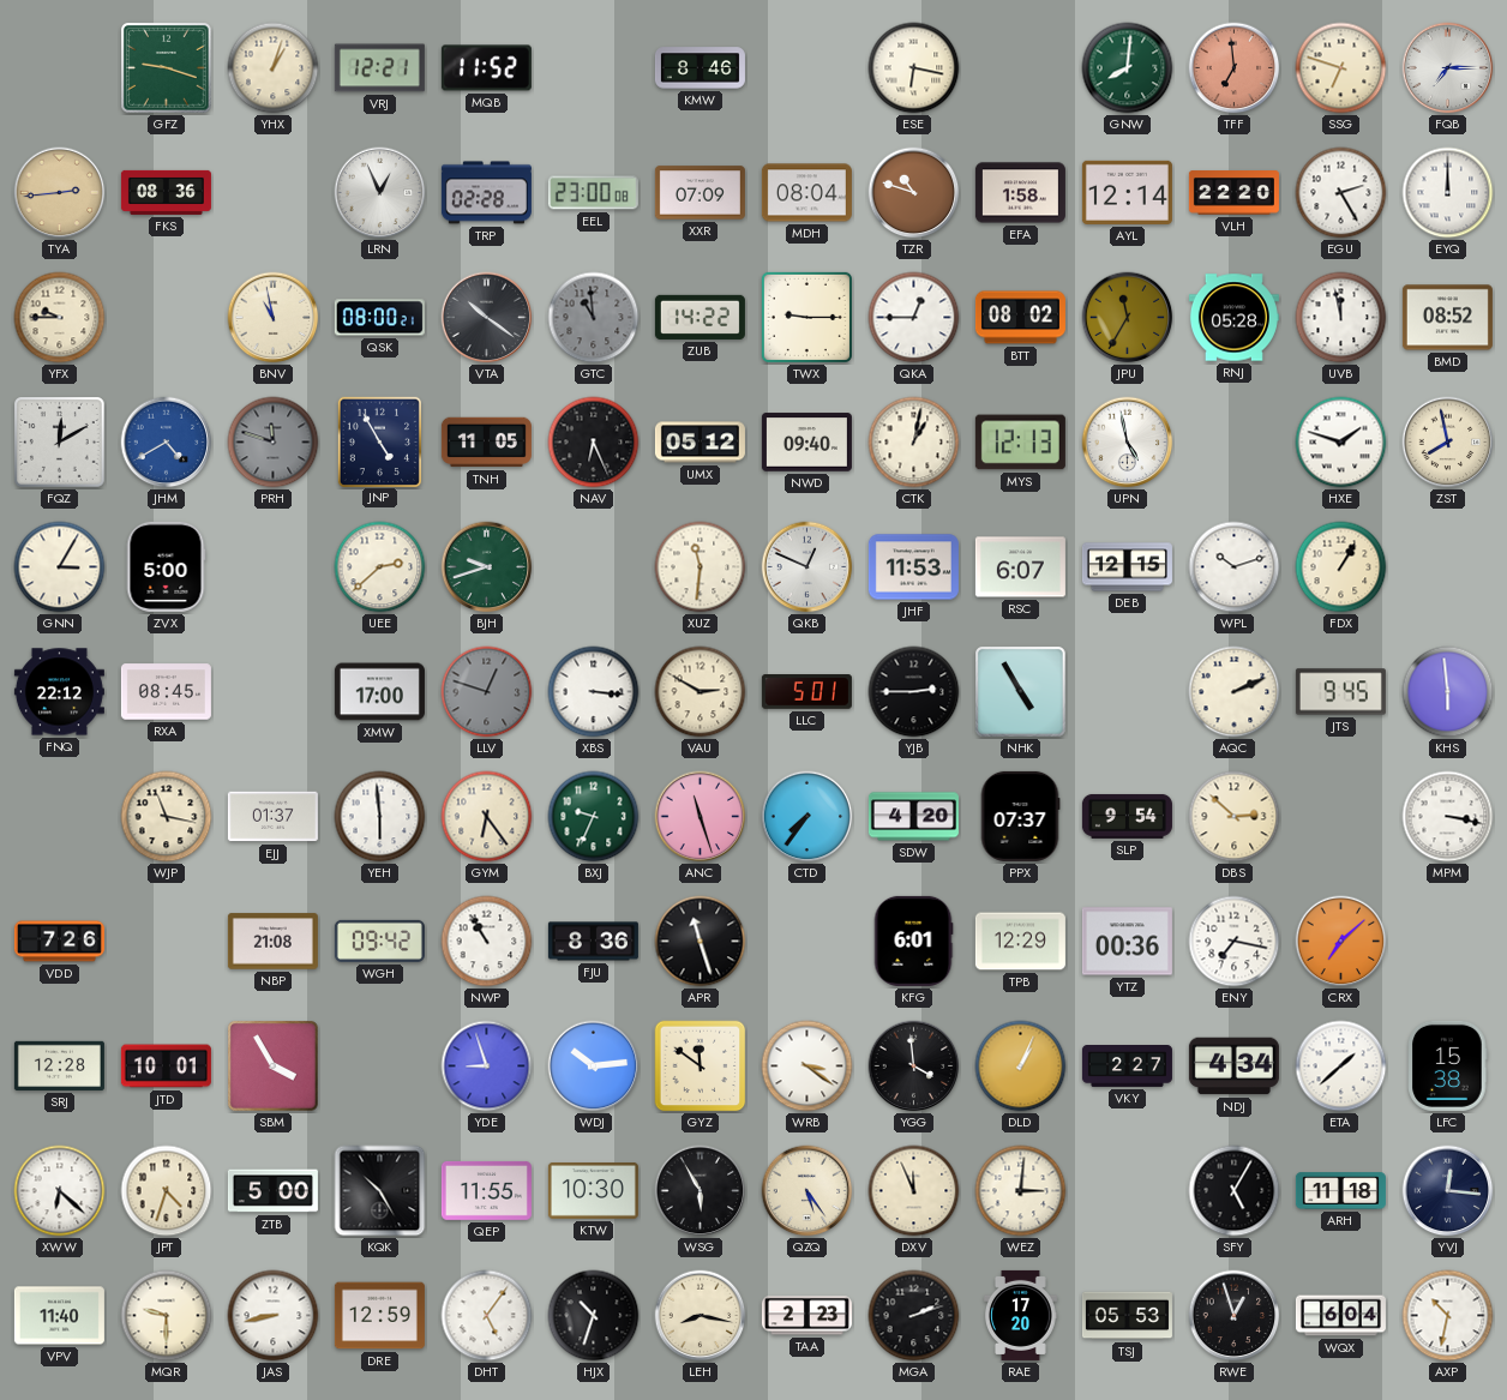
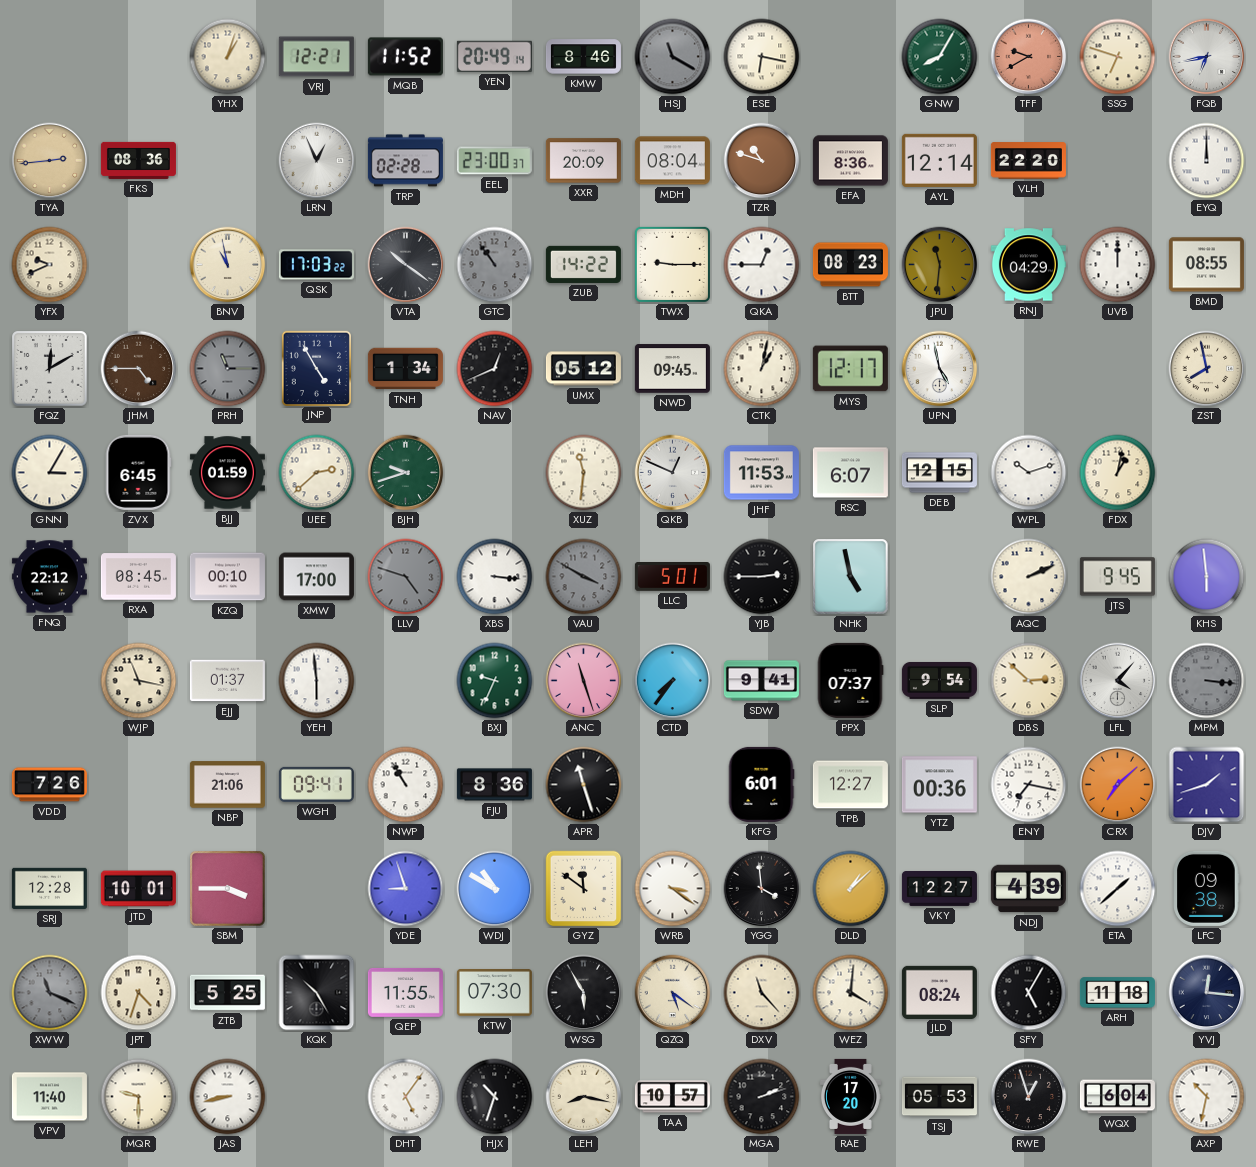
GFZ: 9:18 -> none
YEN: none -> 20:49
HSJ: none -> 11:20
GNW: 8:01 -> 8:05
TFF: 6:59 -> 9:40
FQB: 7:15 -> 6:43
EEL: 23:00:08 -> 23:00:37
XXR: 07:09 -> 20:09
EFA: 1:58 -> 8:36
EGU: 2:25 -> none
YFX: 9:45 -> 9:41
QSK: 08:00 -> 17:03
GTC: 10:59 -> 10:54
BTT: 08:02 -> 08:23
JPU: 11:35 -> 11:31
RNJ: 05:28 -> 04:29
UVB: 11:58 -> 12:00
BMD: 08:52 -> 08:55
JHM: 4:40 -> 4:45
JHM dial: blue -> brown
PRH: 11:48 -> 11:15
TNH: 11:05 -> 1:34
NAV: 6:26 -> 12:41
NWD: 09:40 -> 09:45
MYS: 12:13 -> 12:17
HXE: 1:48 -> none
ZVX: 5:00 -> 6:45
BJJ: none -> 01:59
FDX: 1:05 -> 1:02
KZQ: none -> 00:10
LLV: 12:48 -> 4:48
VAU: 2:50 -> 3:50
VAU dial: cream -> grey
NHK: 4:55 -> 4:58
GYM: 6:24 -> none
SDW: 4:20 -> 9:41
LFL: none -> 4:07
MPM: 3:17 -> 3:16
MPM dial: white -> grey
NBP: 21:08 -> 21:06
WGH: 09:42 -> 09:41
TPB: 12:29 -> 12:27
DJV: none -> 1:42
SBM: 3:55 -> 3:45
WDJ: 10:14 -> 10:50
DLD: 1:04 -> 1:08
VKY: 2:27 -> 12:27
NDJ: 4:34 -> 4:39
LFC: 15:38 -> 09:38
XWW: 6:22 -> 11:19
XWW dial: white -> grey
ZTB: 5:00 -> 5:25
KTW: 10:30 -> 07:30
QZQ: 5:24 -> 5:21
DXV: 11:56 -> 11:23
WEZ: 3:01 -> 4:01
JLD: none -> 08:24
DRE: 12:59 -> none
TAA: 2:23 -> 10:57
